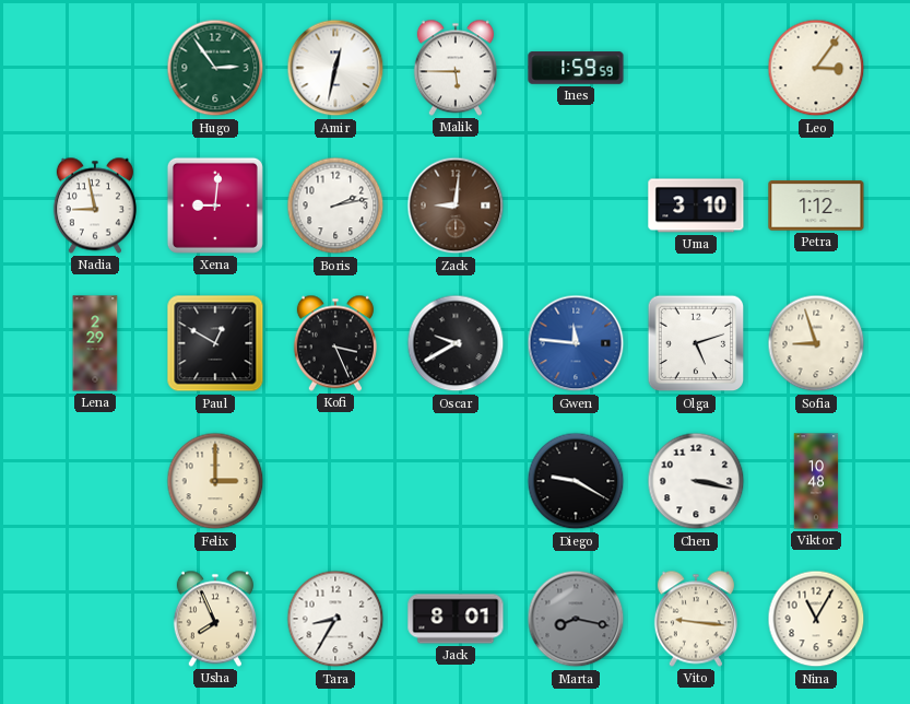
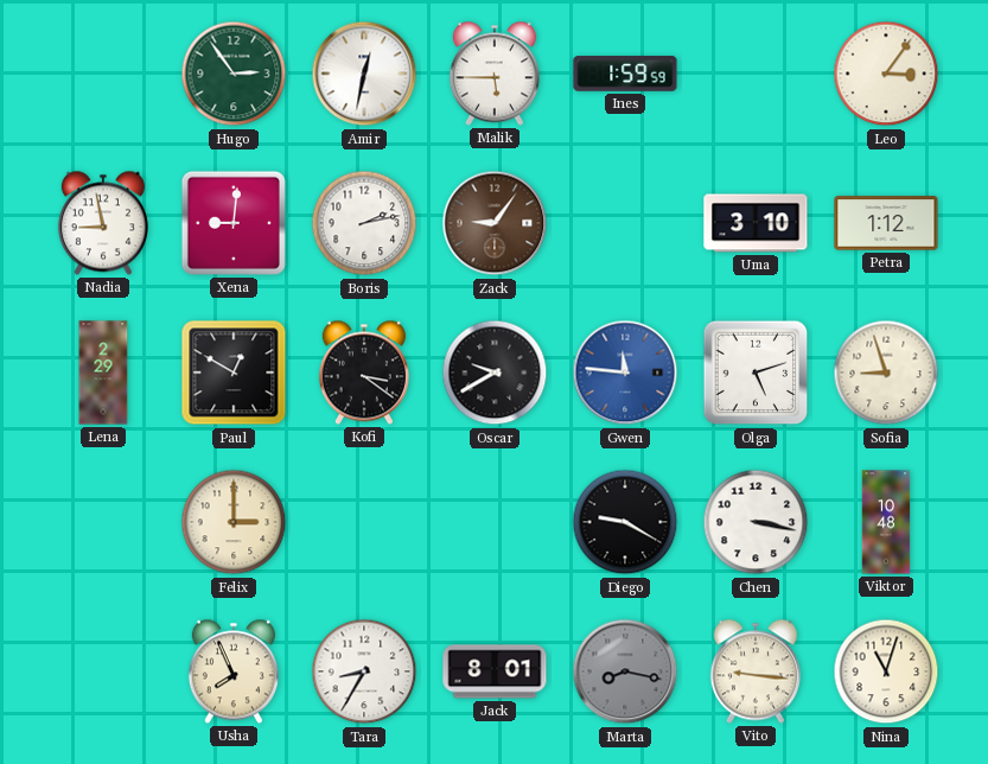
Zack: 9:01 -> 9:06
Kofi: 3:26 -> 3:21
Nina: 11:05 -> 11:03
